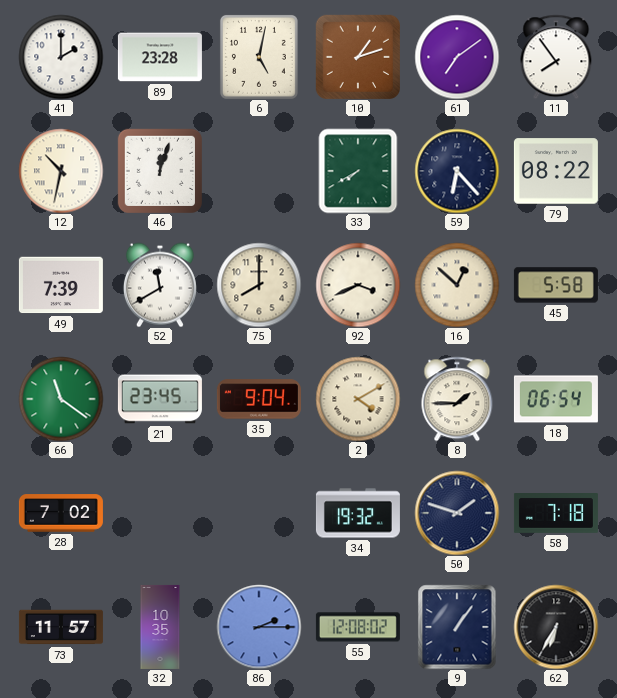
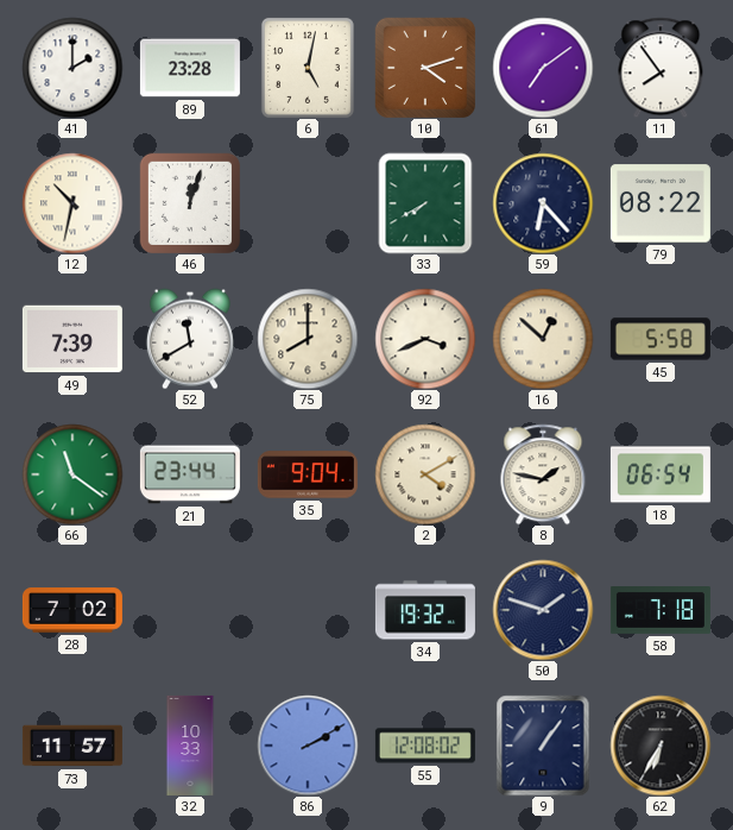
10: 1:12 -> 4:12
21: 23:45 -> 23:44
8: 1:45 -> 1:47
32: 10:35 -> 10:33
86: 2:15 -> 2:10
